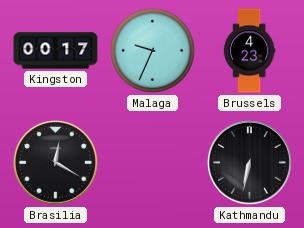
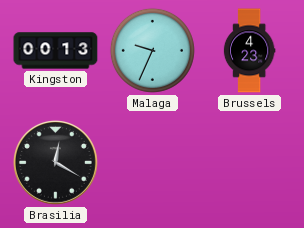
Kingston: 00:17 -> 00:13
Kathmandu: 6:32 -> none
